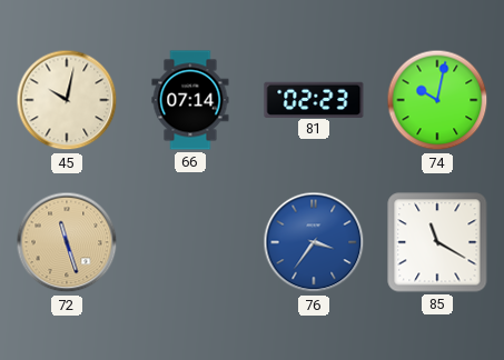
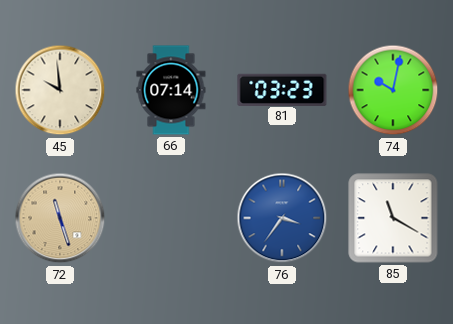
45: 10:02 -> 9:59
81: 02:23 -> 03:23
